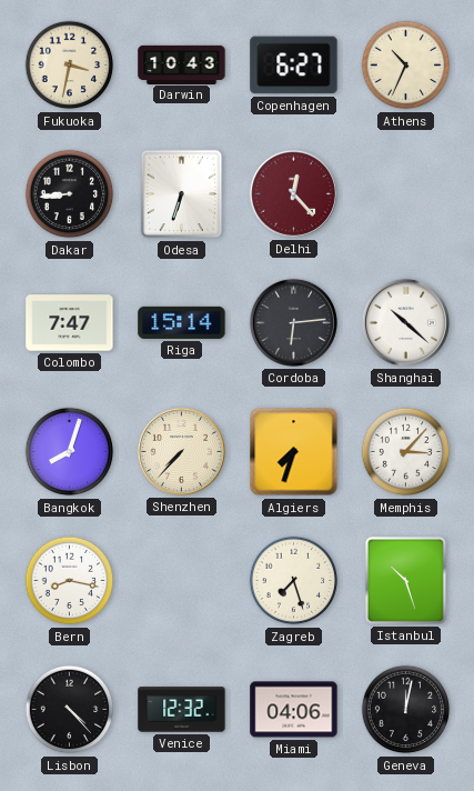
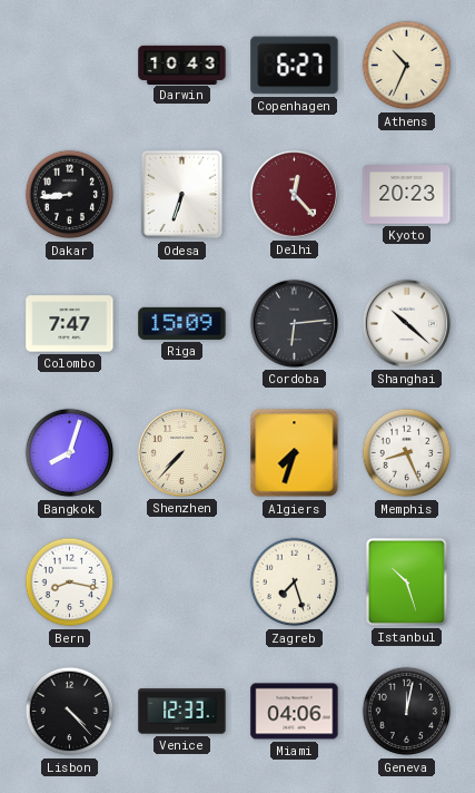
Fukuoka: 3:32 -> none
Kyoto: none -> 20:23
Riga: 15:14 -> 15:09
Memphis: 3:07 -> 8:26
Venice: 12:32 -> 12:33
